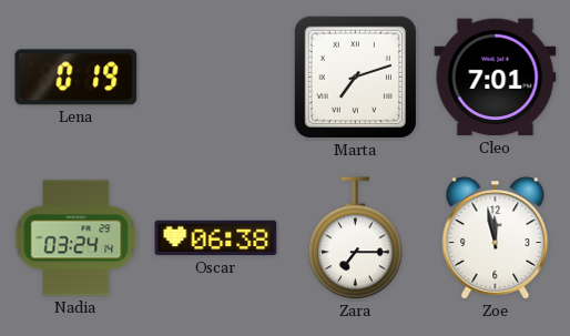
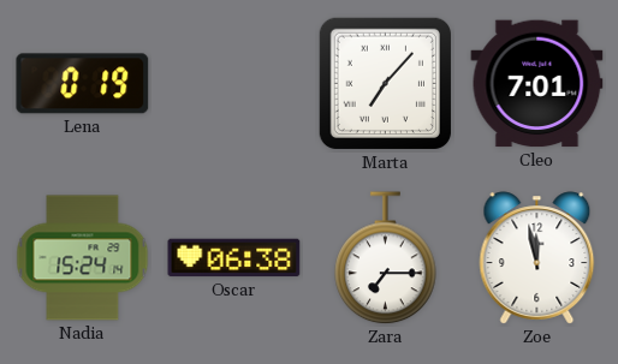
Marta: 7:12 -> 7:07
Nadia: 03:24 -> 15:24
